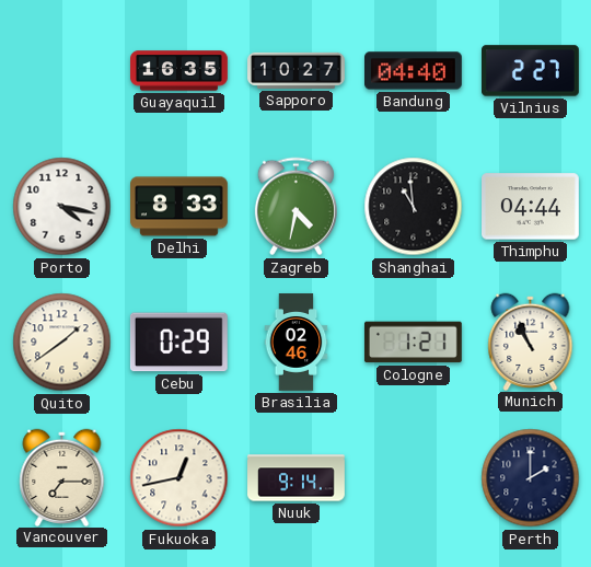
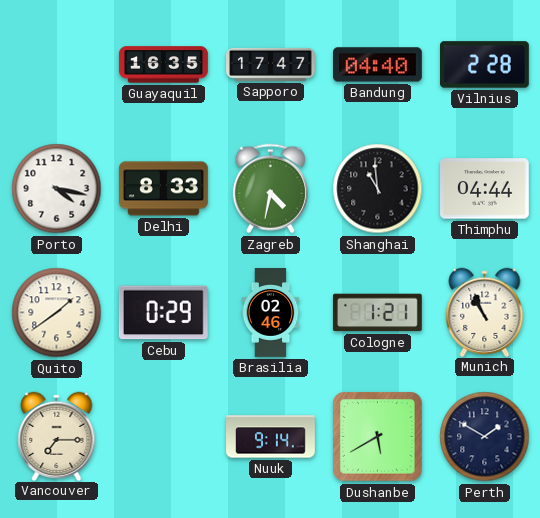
Sapporo: 10:27 -> 17:47
Vilnius: 2:27 -> 2:28
Fukuoka: 12:43 -> none
Dushanbe: none -> 5:40
Perth: 2:00 -> 1:50
